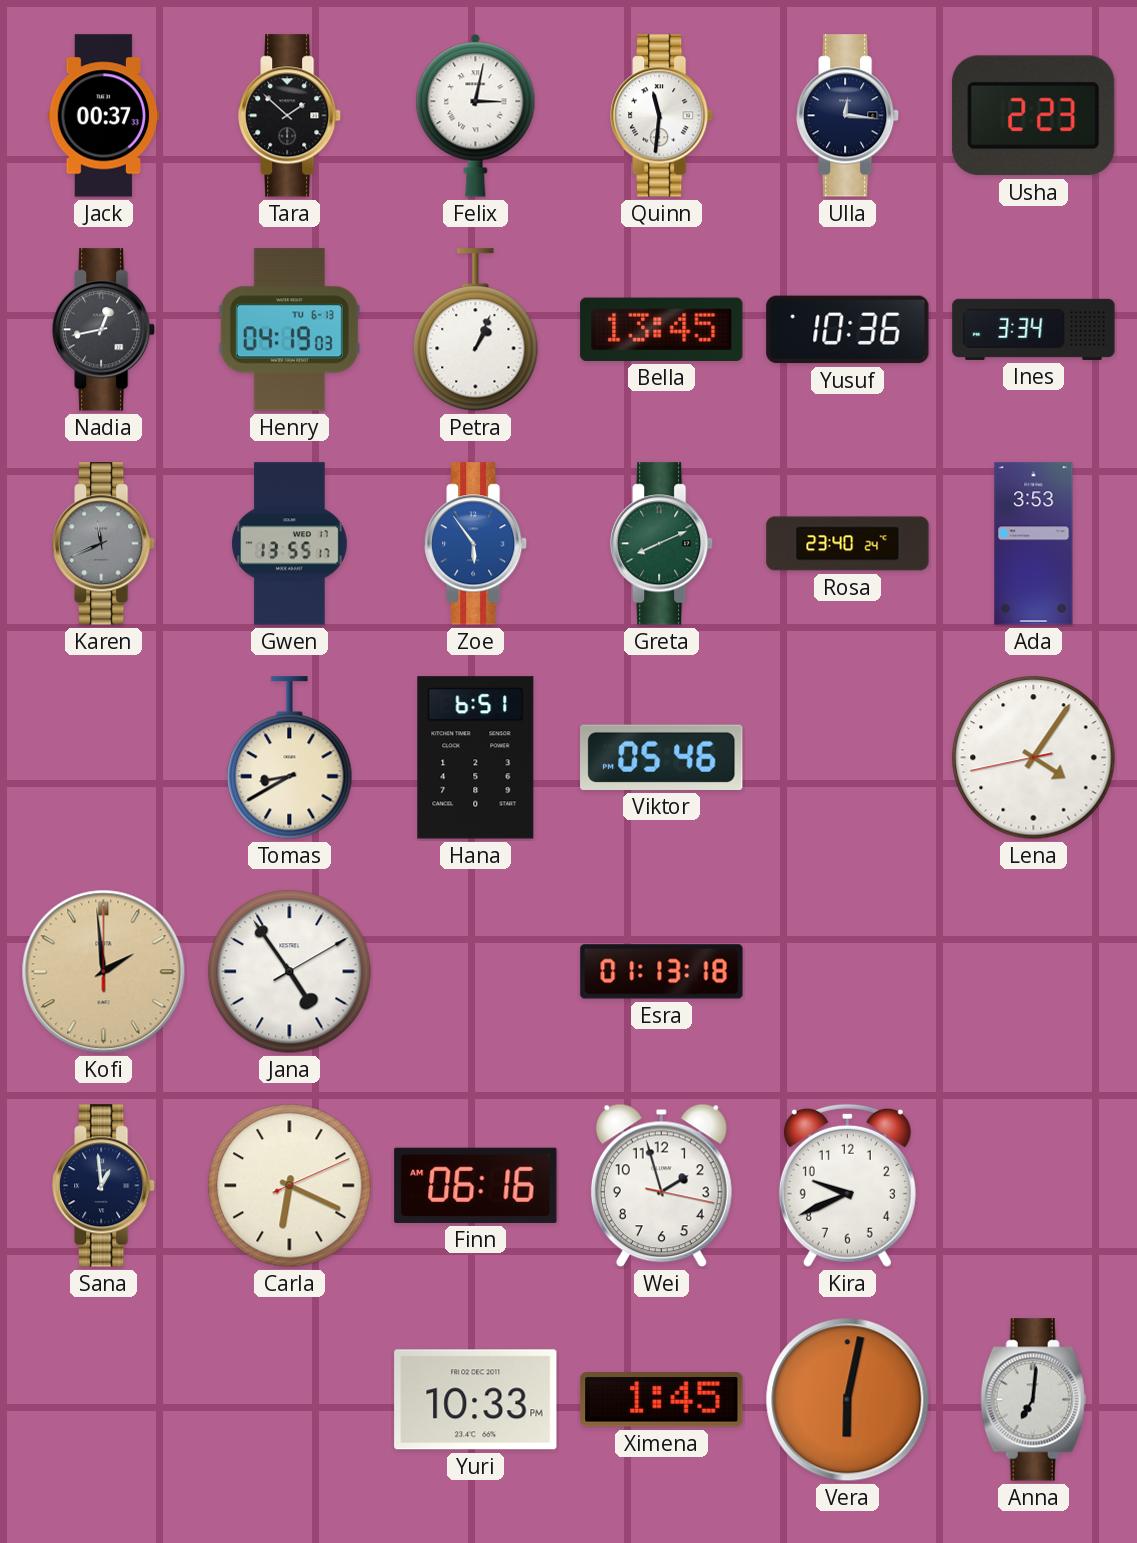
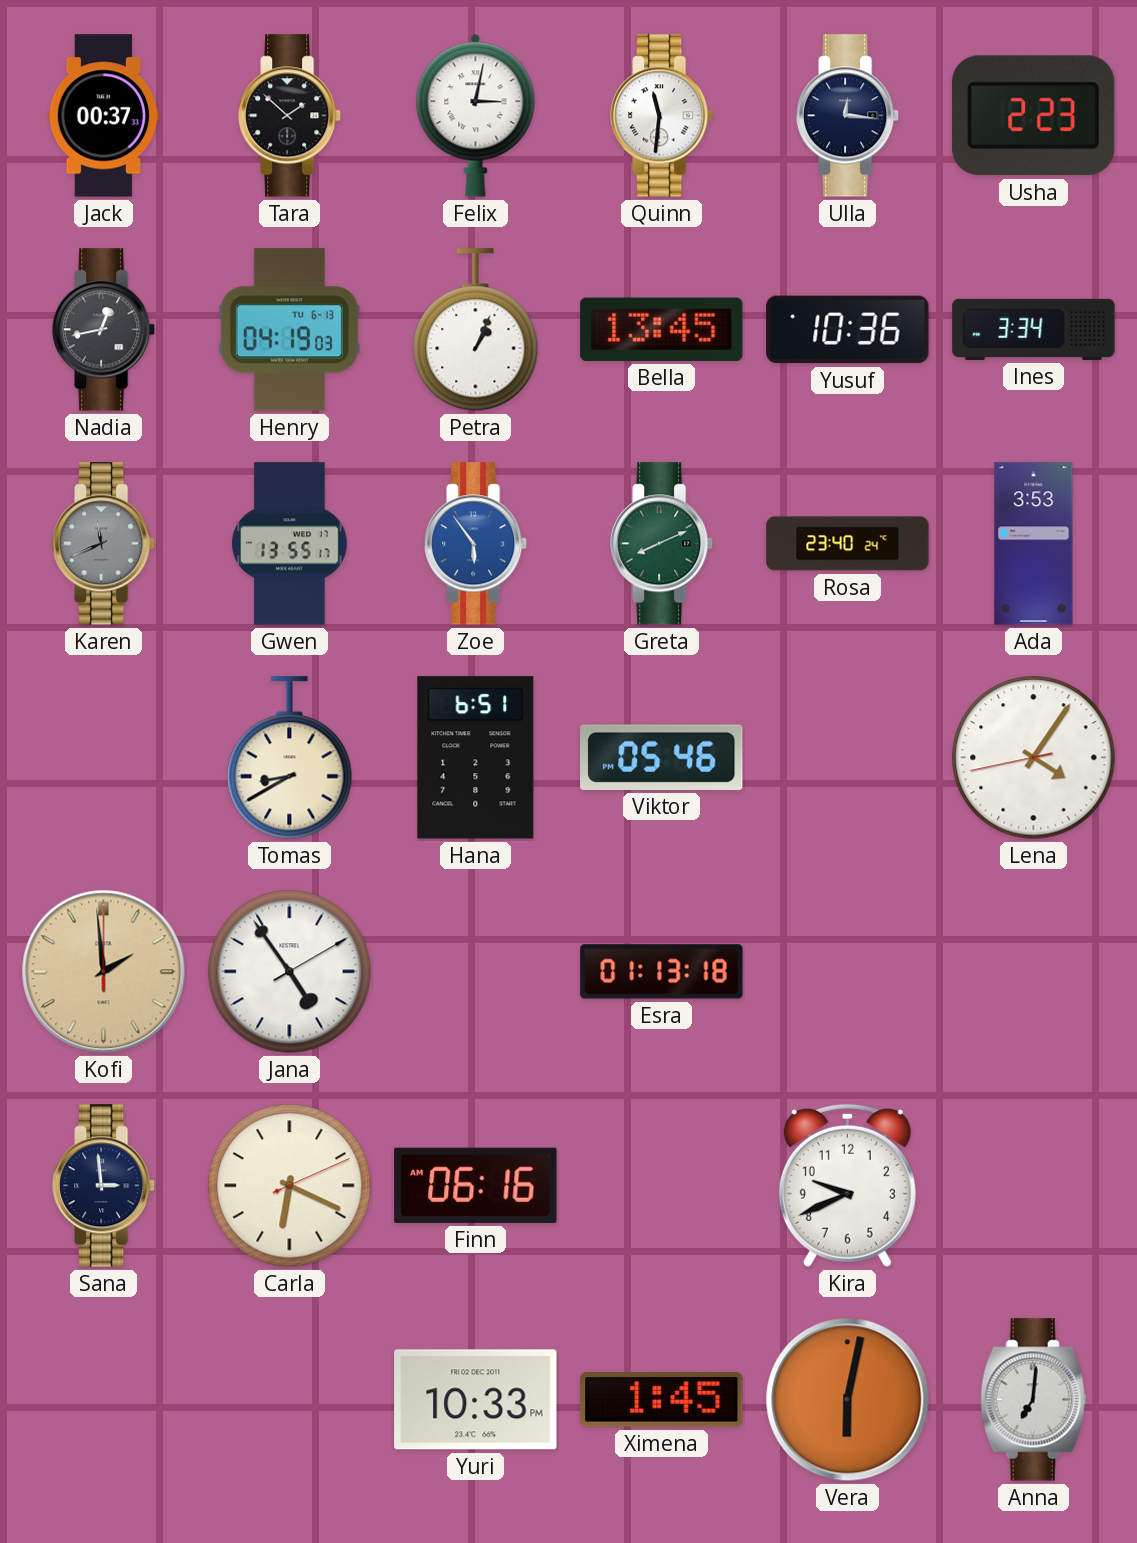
Sana: 12:59 -> 2:59
Wei: 1:57 -> none
